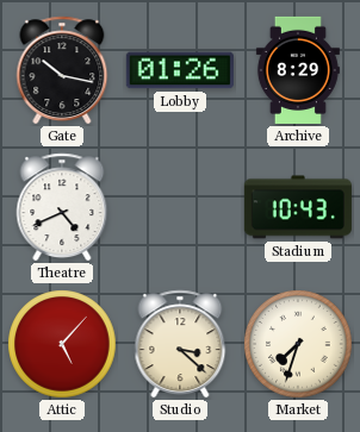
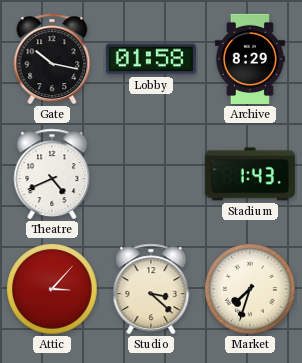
Lobby: 01:26 -> 01:58
Stadium: 10:43 -> 1:43
Attic: 5:07 -> 3:07
